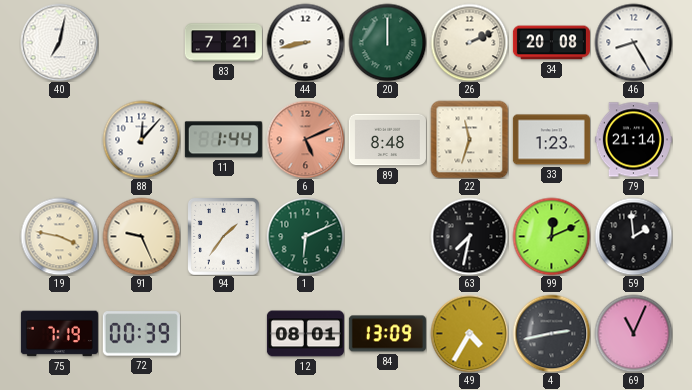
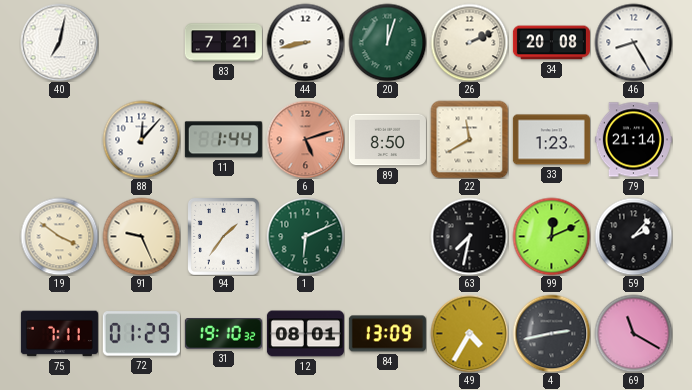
20: 12:00 -> 12:03
6: 5:11 -> 5:12
89: 8:48 -> 8:50
22: 11:33 -> 11:40
19: 3:47 -> 3:51
59: 1:59 -> 2:07
75: 7:19 -> 7:11
72: 00:39 -> 01:29
31: none -> 19:10
69: 11:04 -> 11:20
